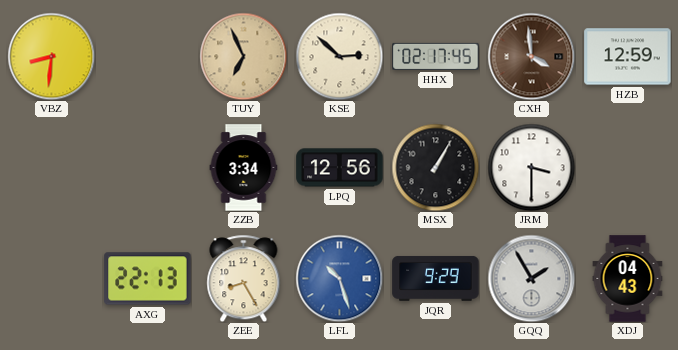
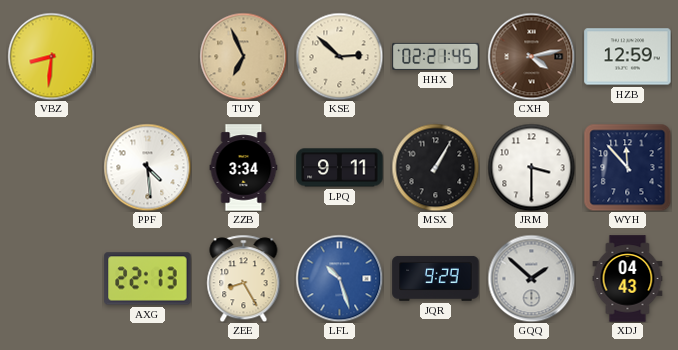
HHX: 02:17 -> 02:21
CXH: 3:59 -> 4:13
PPF: none -> 4:29
LPQ: 12:56 -> 9:11
WYH: none -> 11:53
GQQ: 1:55 -> 1:52
